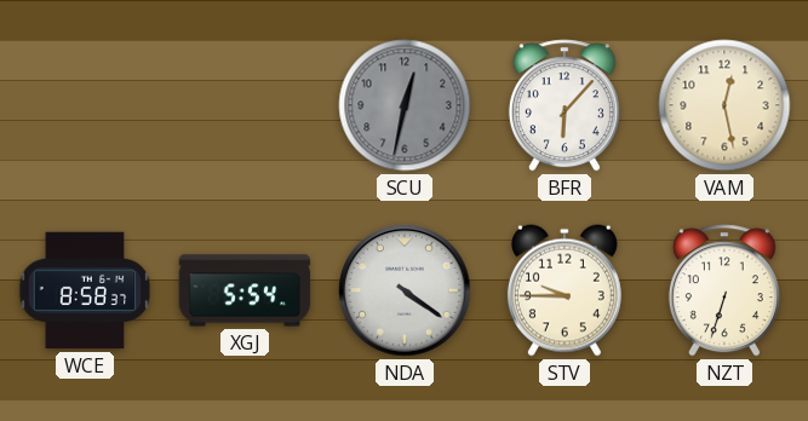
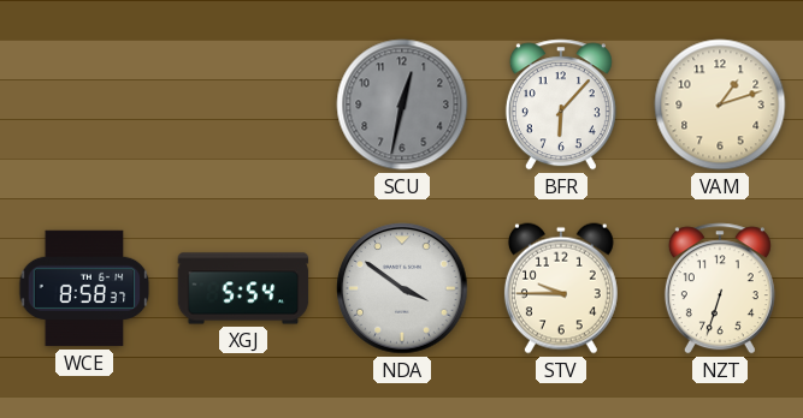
VAM: 12:28 -> 1:12
NDA: 4:21 -> 3:51
